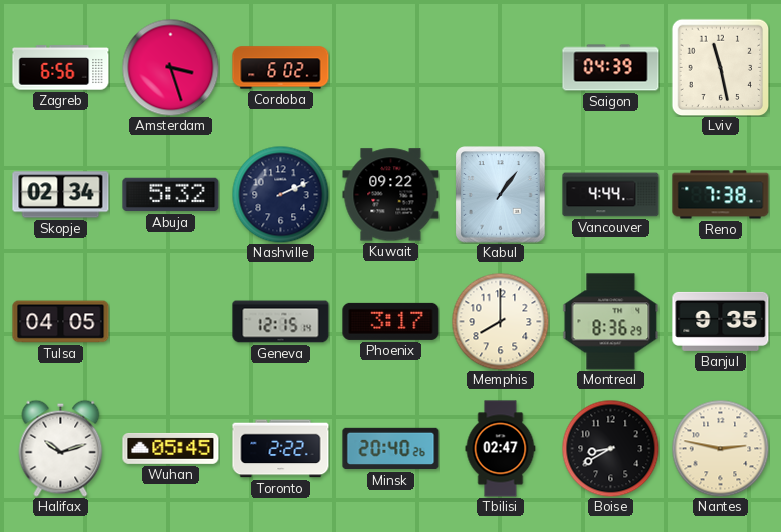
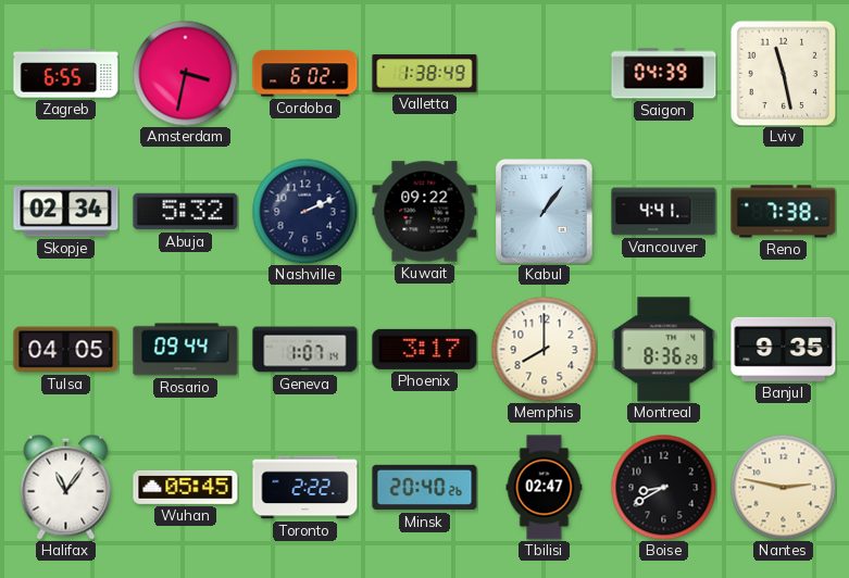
Zagreb: 6:56 -> 6:55
Amsterdam: 3:27 -> 3:32
Valletta: none -> 1:38
Vancouver: 4:44 -> 4:41
Rosario: none -> 09:44
Geneva: 12:15 -> 1:07
Halifax: 10:12 -> 11:06
